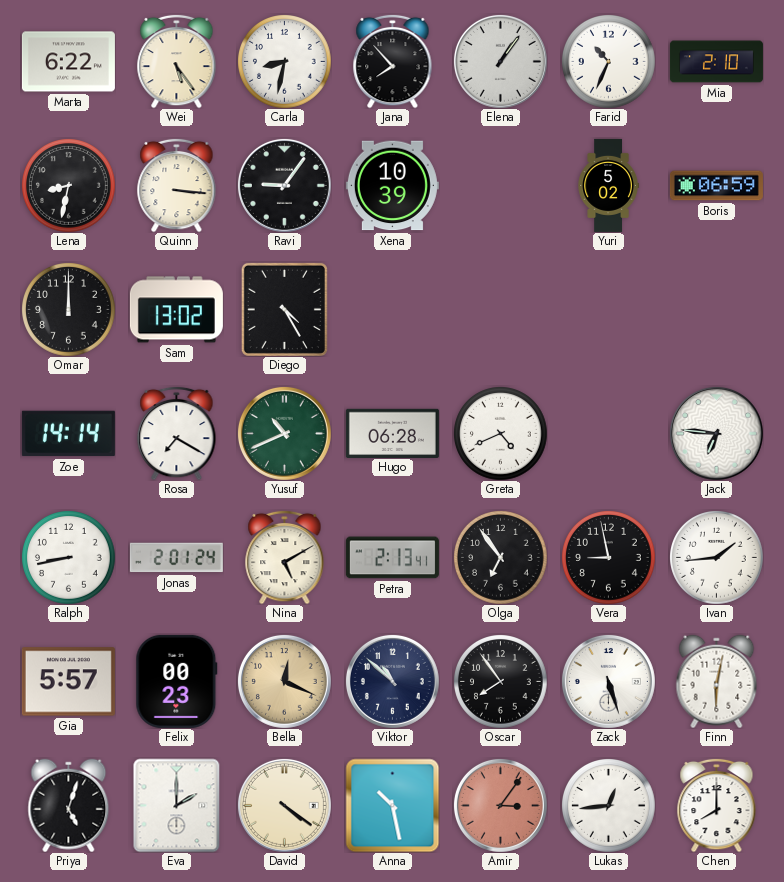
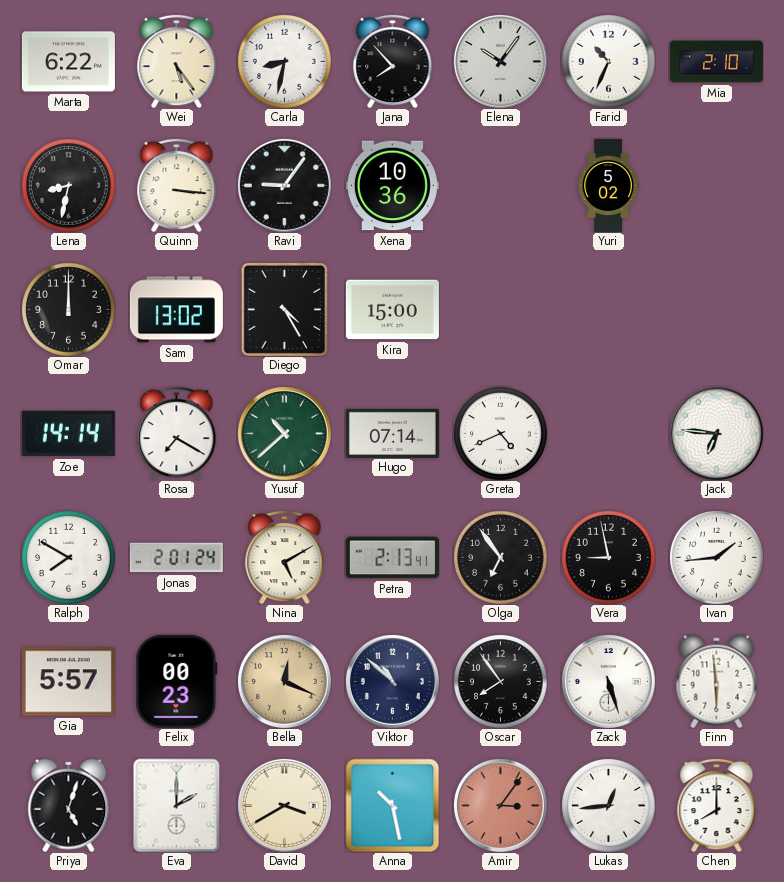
Elena: 1:06 -> 10:06
Xena: 10:39 -> 10:36
Boris: 06:59 -> none
Kira: none -> 15:00
Yusuf: 10:41 -> 10:38
Hugo: 06:28 -> 07:14
Ralph: 8:43 -> 7:50
Finn: 6:02 -> 5:59
David: 4:21 -> 3:40
